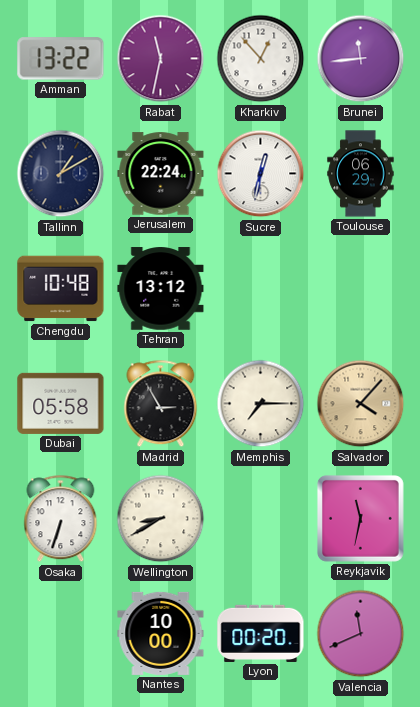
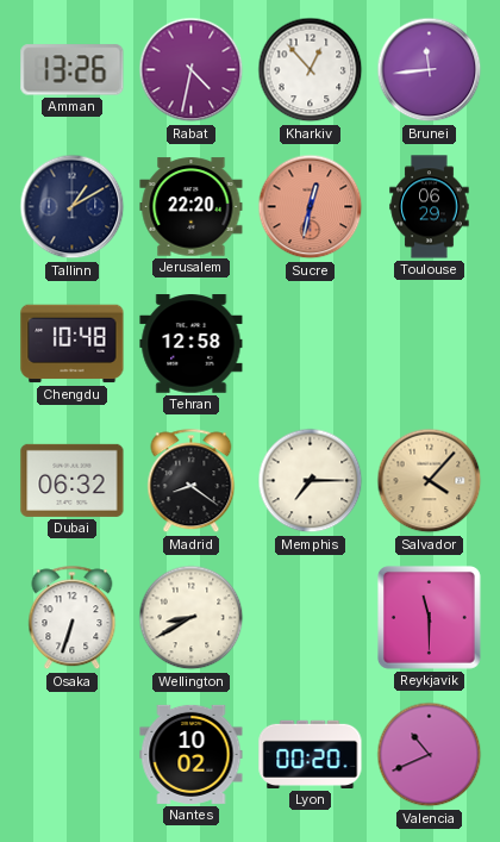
Amman: 13:22 -> 13:26
Rabat: 11:32 -> 4:32
Jerusalem: 22:24 -> 22:20
Sucre dial: white -> salmon
Tehran: 13:12 -> 12:58
Dubai: 05:58 -> 06:32
Madrid: 2:55 -> 8:21
Reykjavik: 11:32 -> 11:30
Nantes: 10:00 -> 10:02
Valencia: 11:41 -> 10:41
